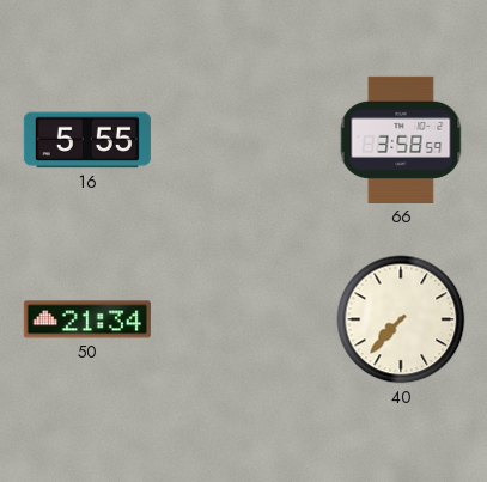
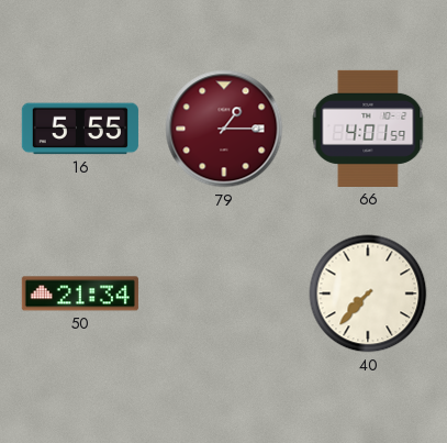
79: none -> 1:15
66: 3:58 -> 4:01
